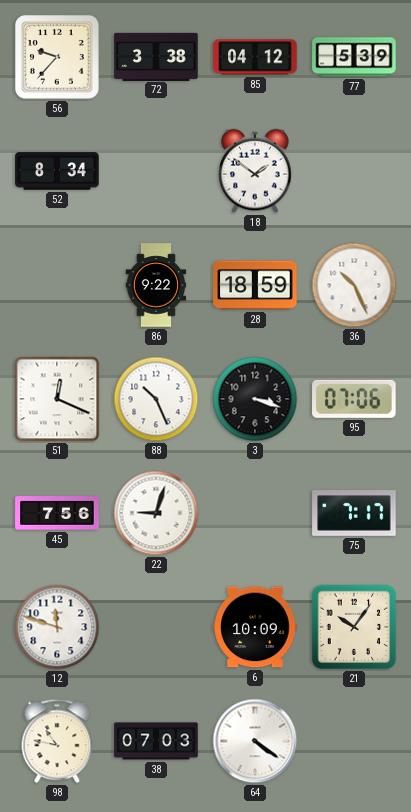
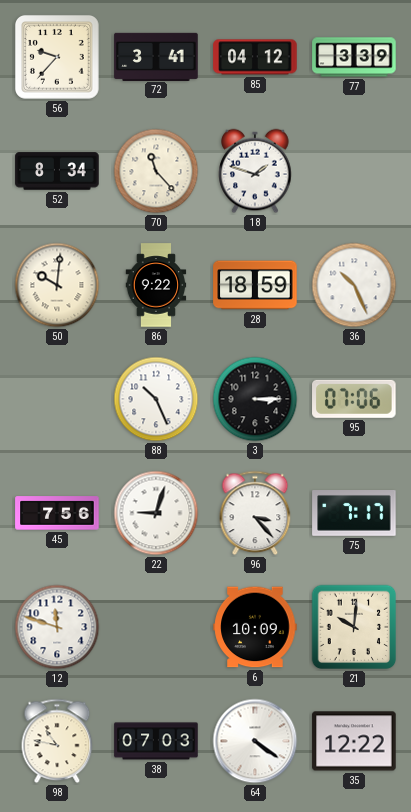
72: 3:38 -> 3:41
77: 5:39 -> 3:39
70: none -> 11:23
18: 1:51 -> 1:48
50: none -> 10:01
51: 12:19 -> none
3: 3:18 -> 3:15
96: none -> 3:23
21: 10:06 -> 10:01
35: none -> 12:22
